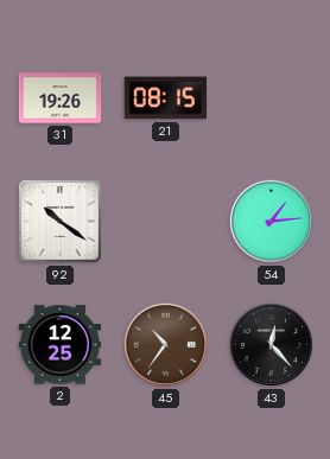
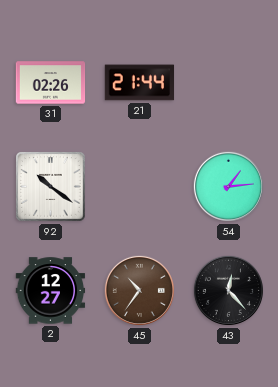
31: 19:26 -> 02:26
21: 08:15 -> 21:44
2: 12:25 -> 12:27
